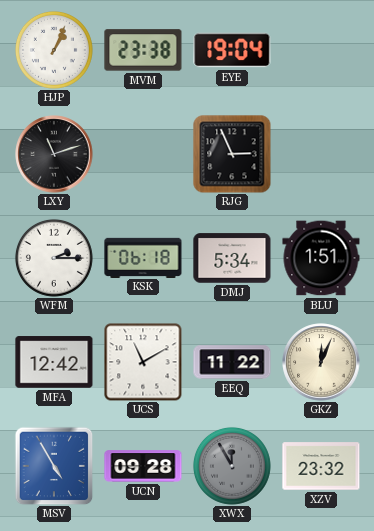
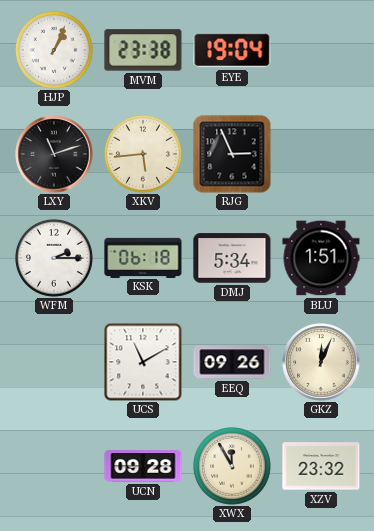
XKV: none -> 5:44
MFA: 12:42 -> none
EEQ: 11:22 -> 09:26
MSV: 4:55 -> none
XWX dial: grey -> cream
